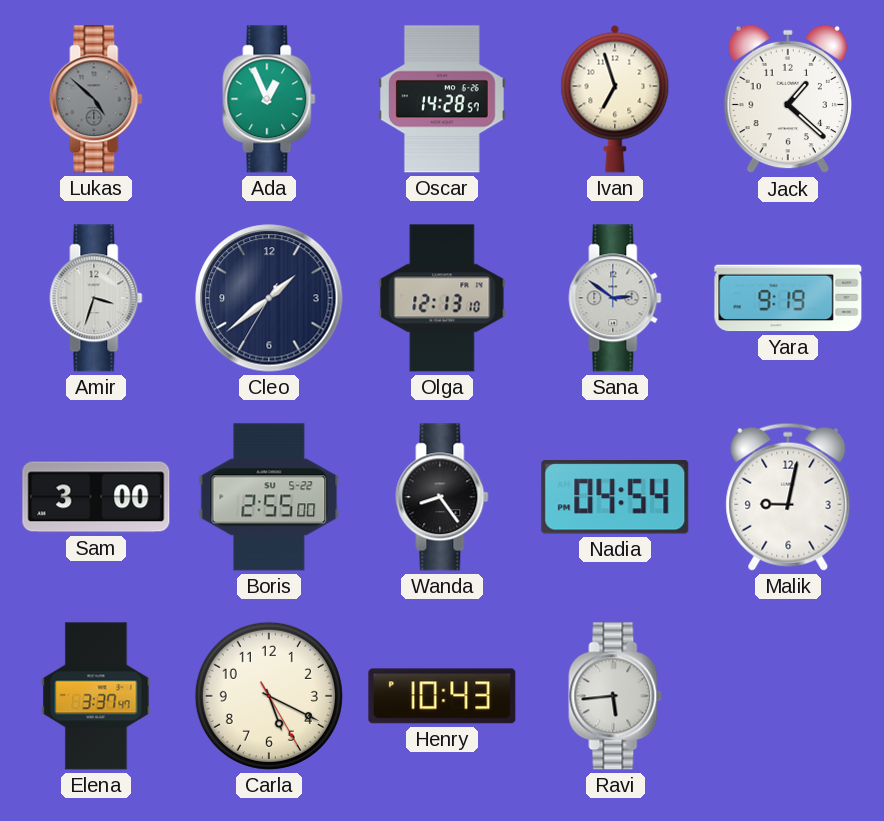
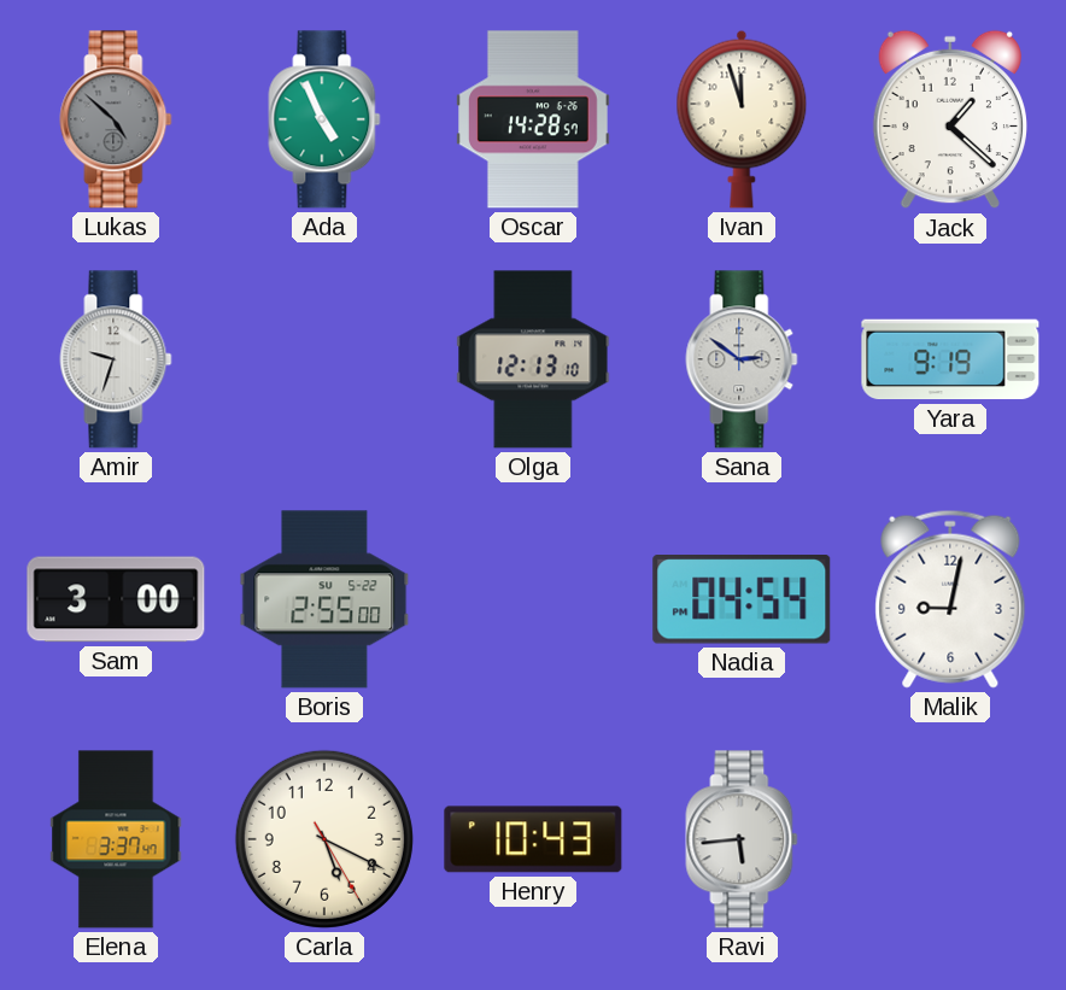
Ada: 12:56 -> 4:56
Ivan: 6:57 -> 11:57
Amir: 3:33 -> 9:33
Cleo: 1:38 -> none
Wanda: 8:24 -> none
